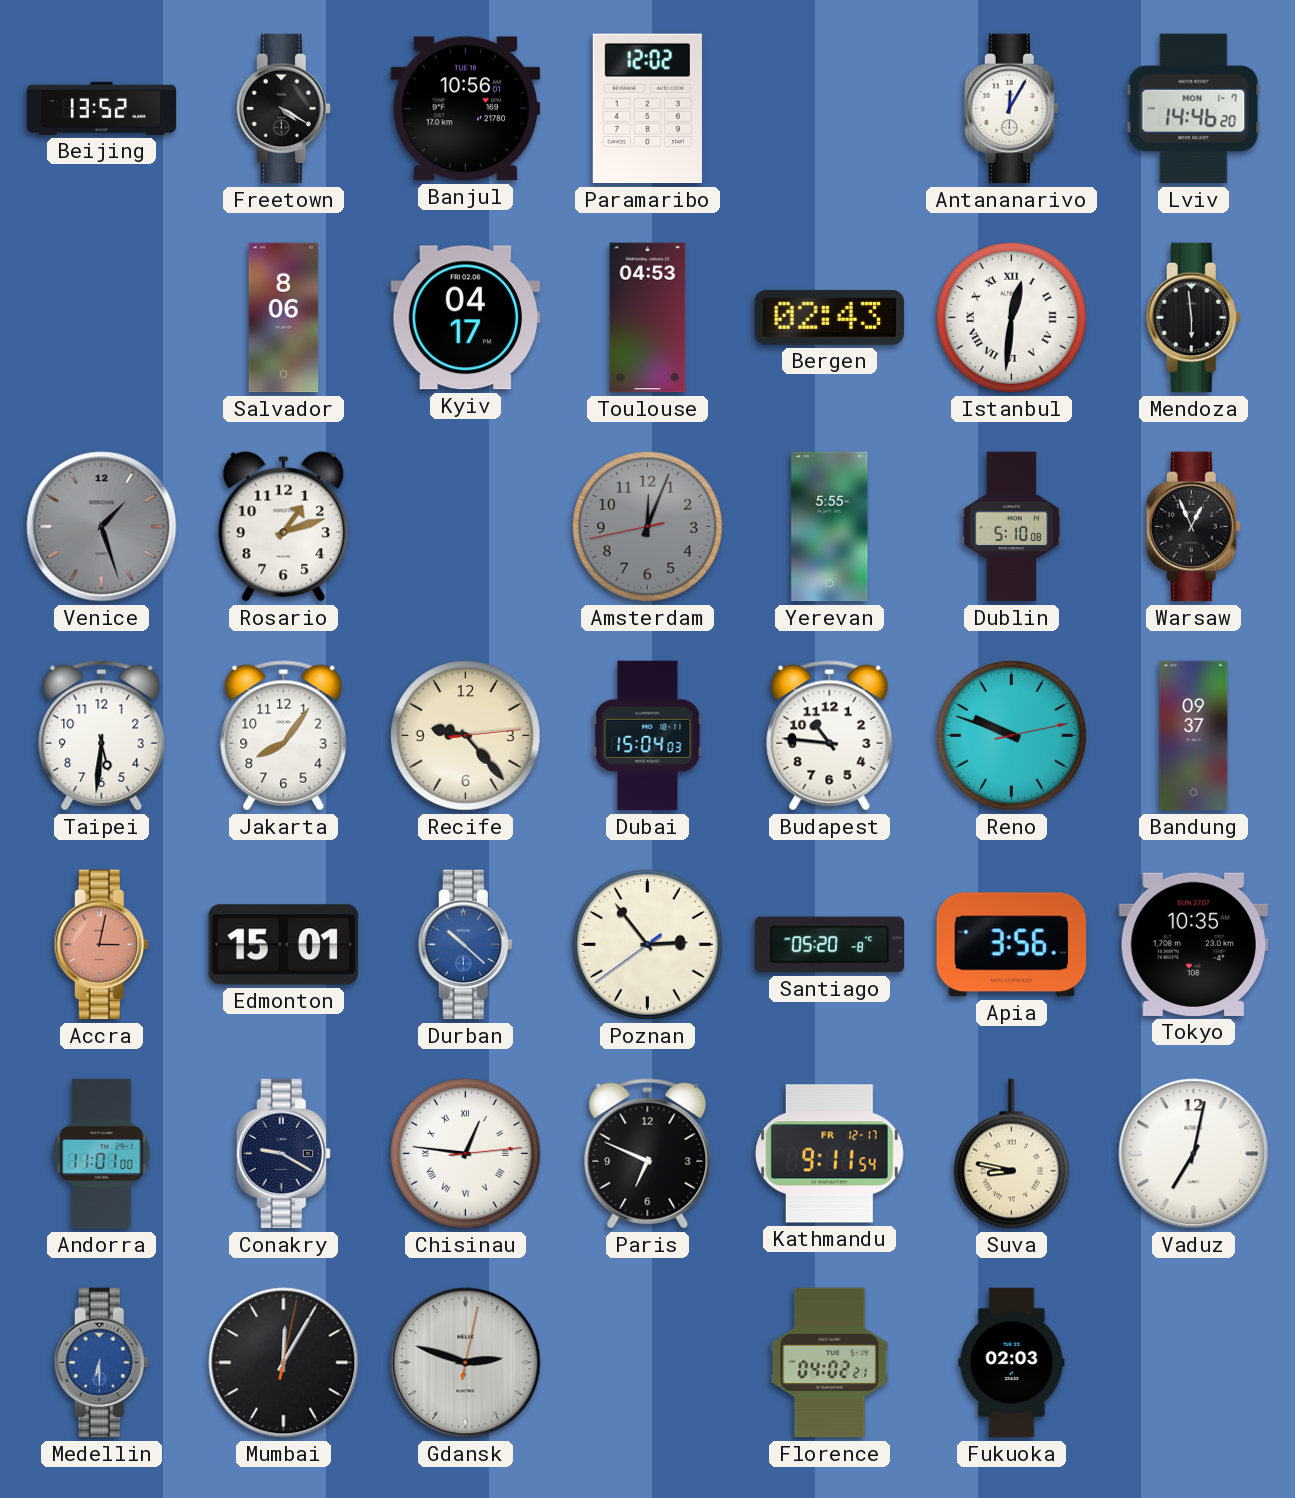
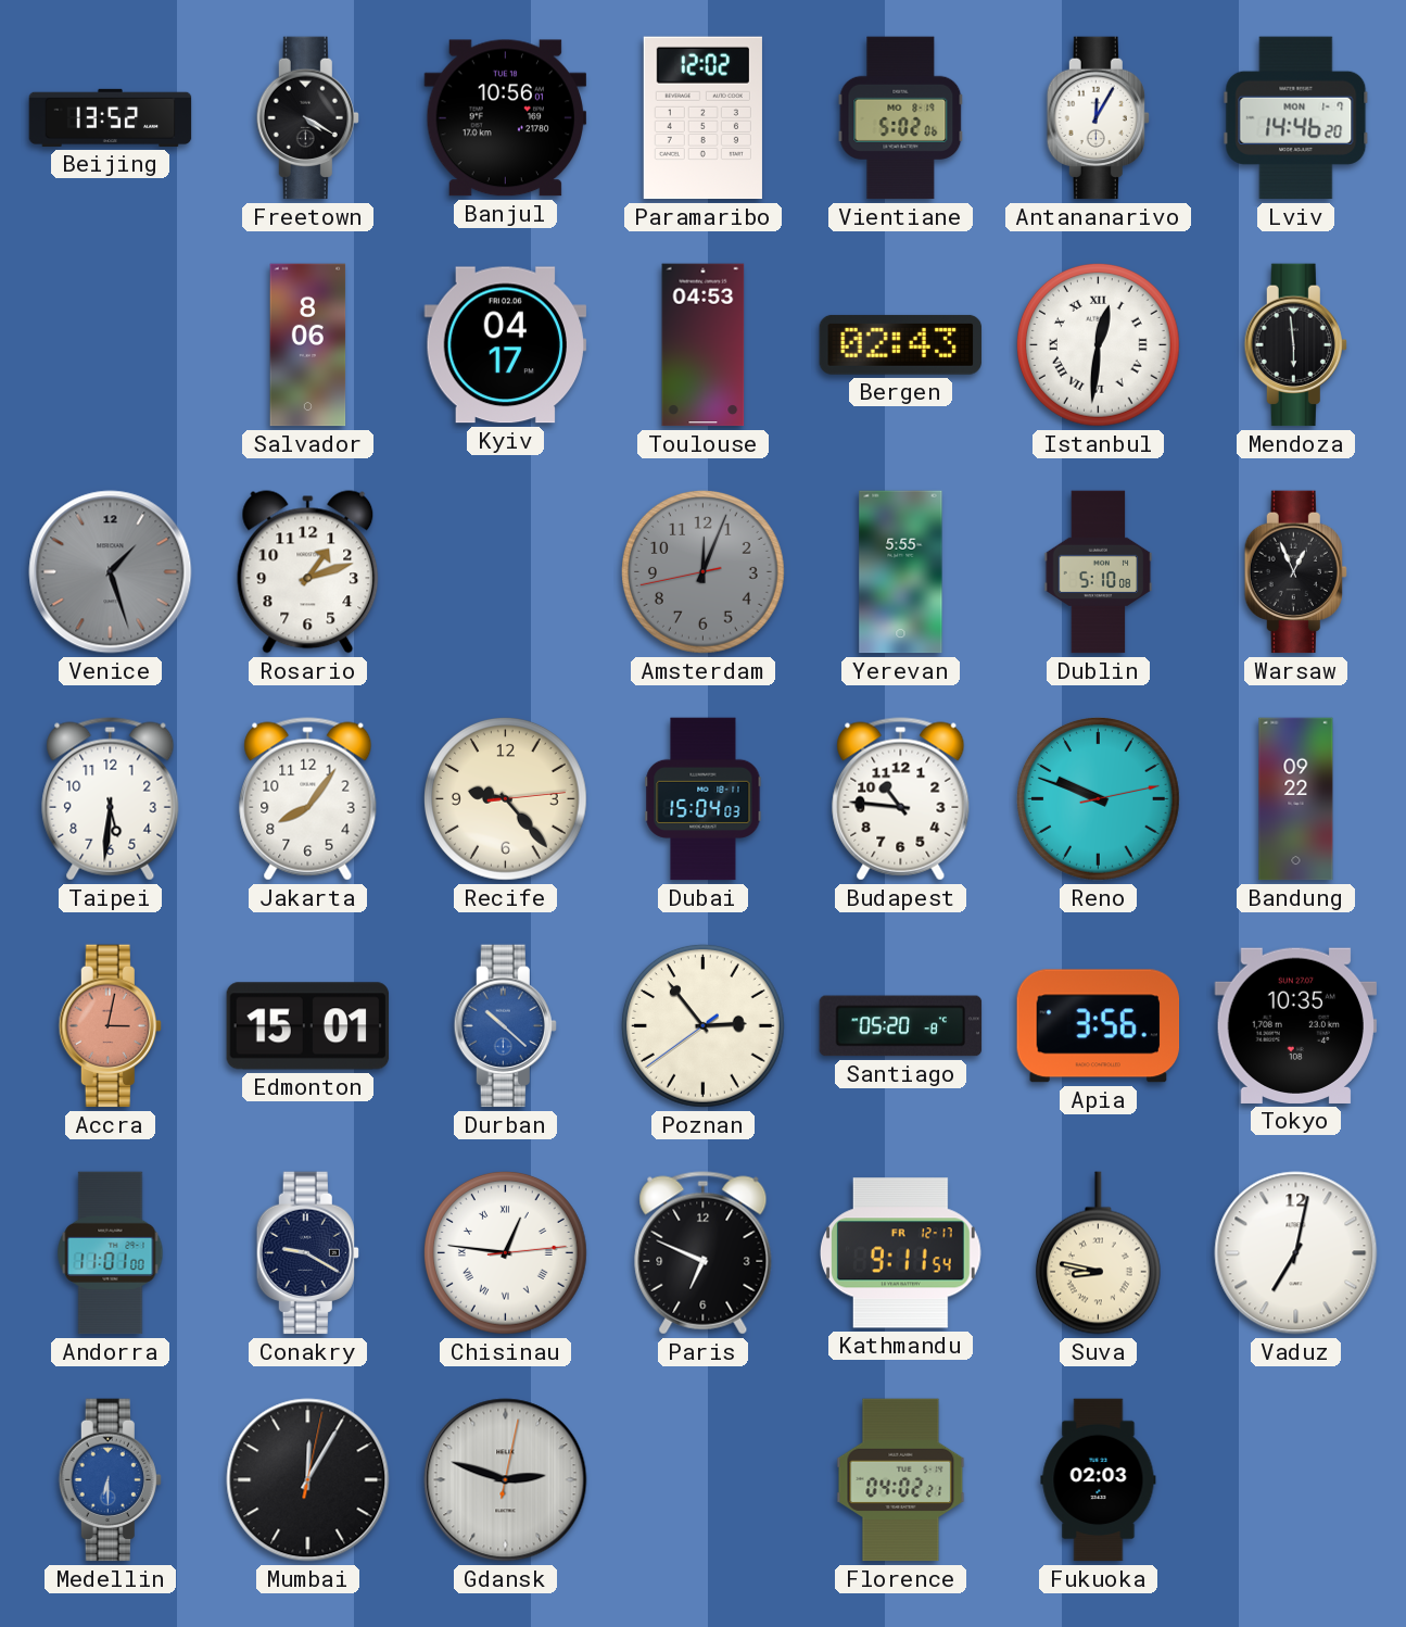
Vientiane: none -> 5:02
Bandung: 09:37 -> 09:22
